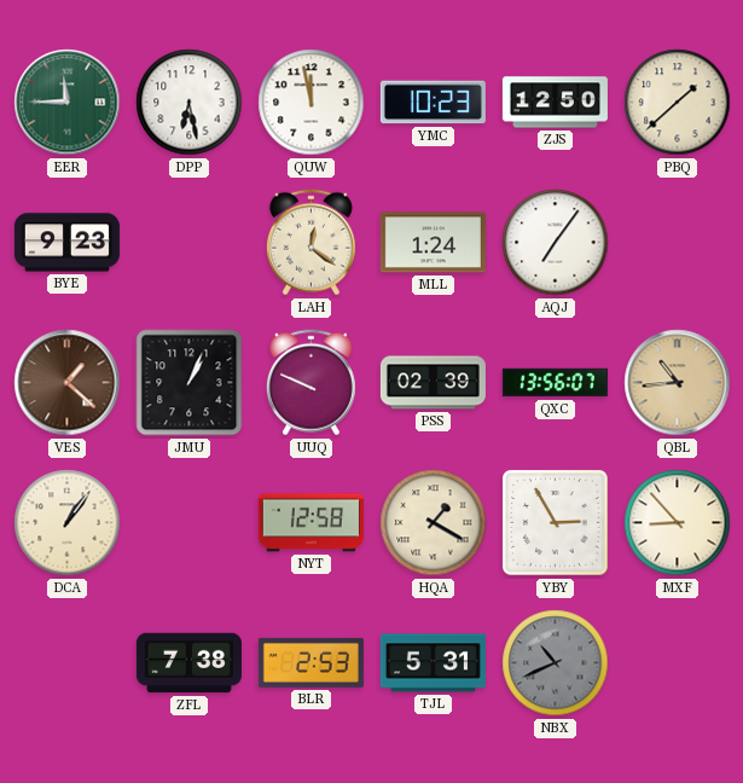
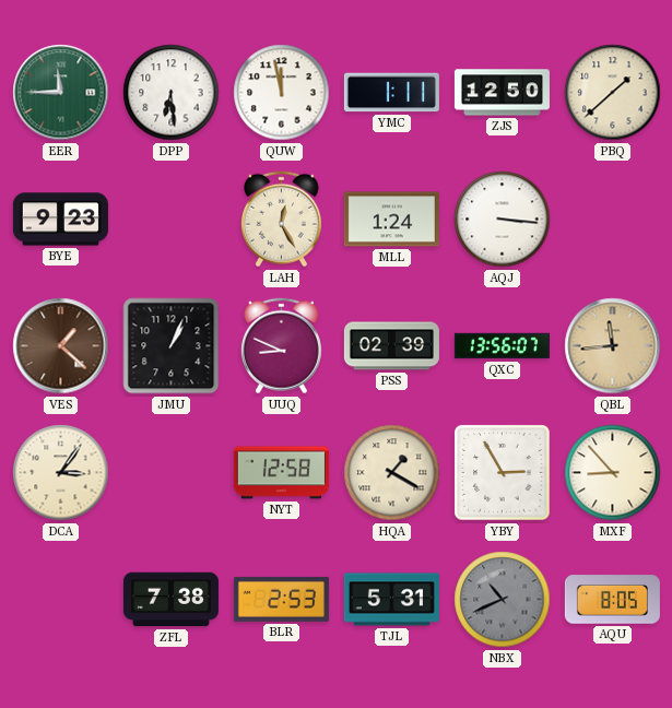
DPP: 6:28 -> 6:29
YMC: 10:23 -> 1:11
LAH: 12:21 -> 12:25
AQJ: 7:06 -> 3:16
UUQ: 9:49 -> 8:49
QBL: 10:44 -> 11:44
DCA: 1:06 -> 3:06
AQU: none -> 8:05
